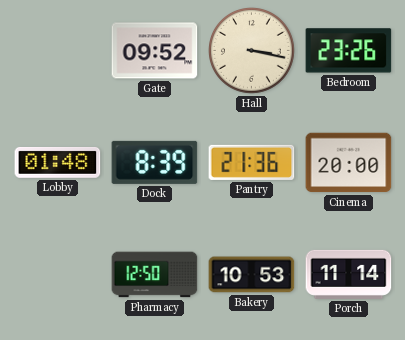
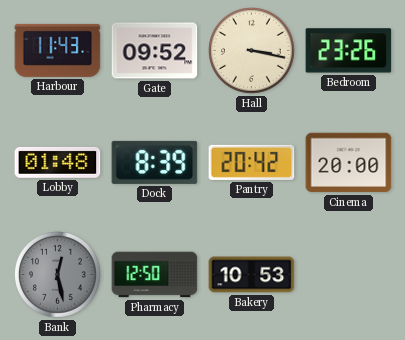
Harbour: none -> 11:43
Pantry: 21:36 -> 20:42
Bank: none -> 12:28
Porch: 11:14 -> none
